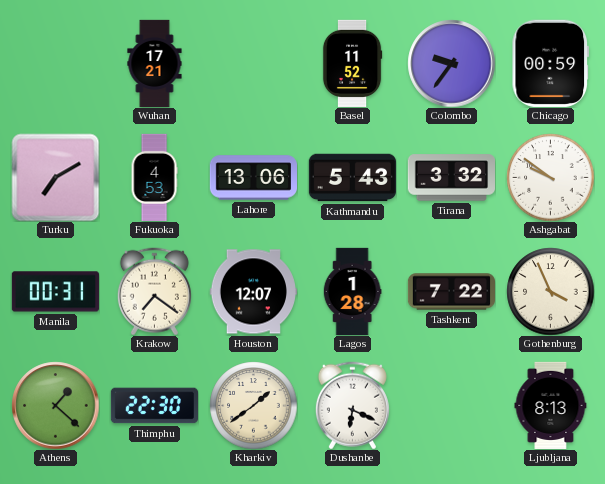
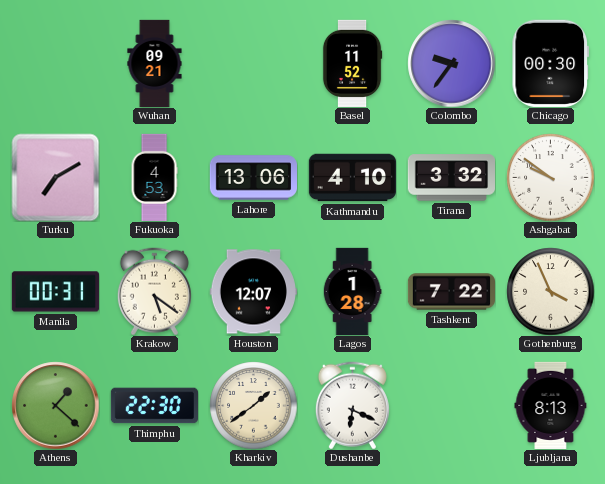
Wuhan: 17:21 -> 09:21
Chicago: 00:59 -> 00:30
Kathmandu: 5:43 -> 4:10
Krakow: 7:21 -> 5:21
